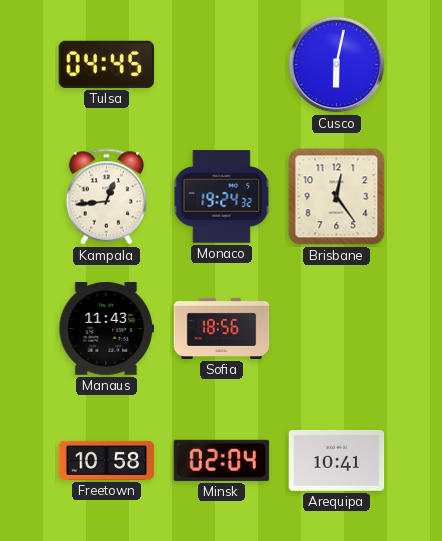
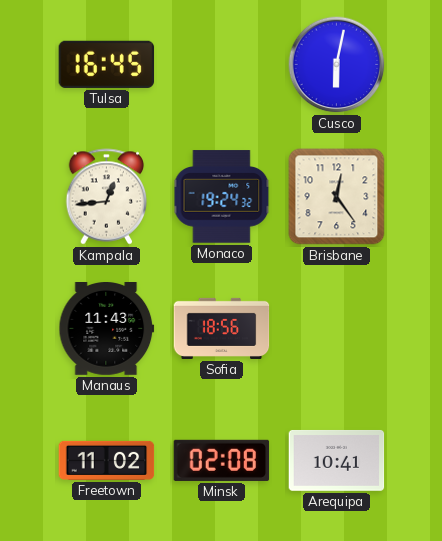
Tulsa: 04:45 -> 16:45
Freetown: 10:58 -> 11:02
Minsk: 02:04 -> 02:08
